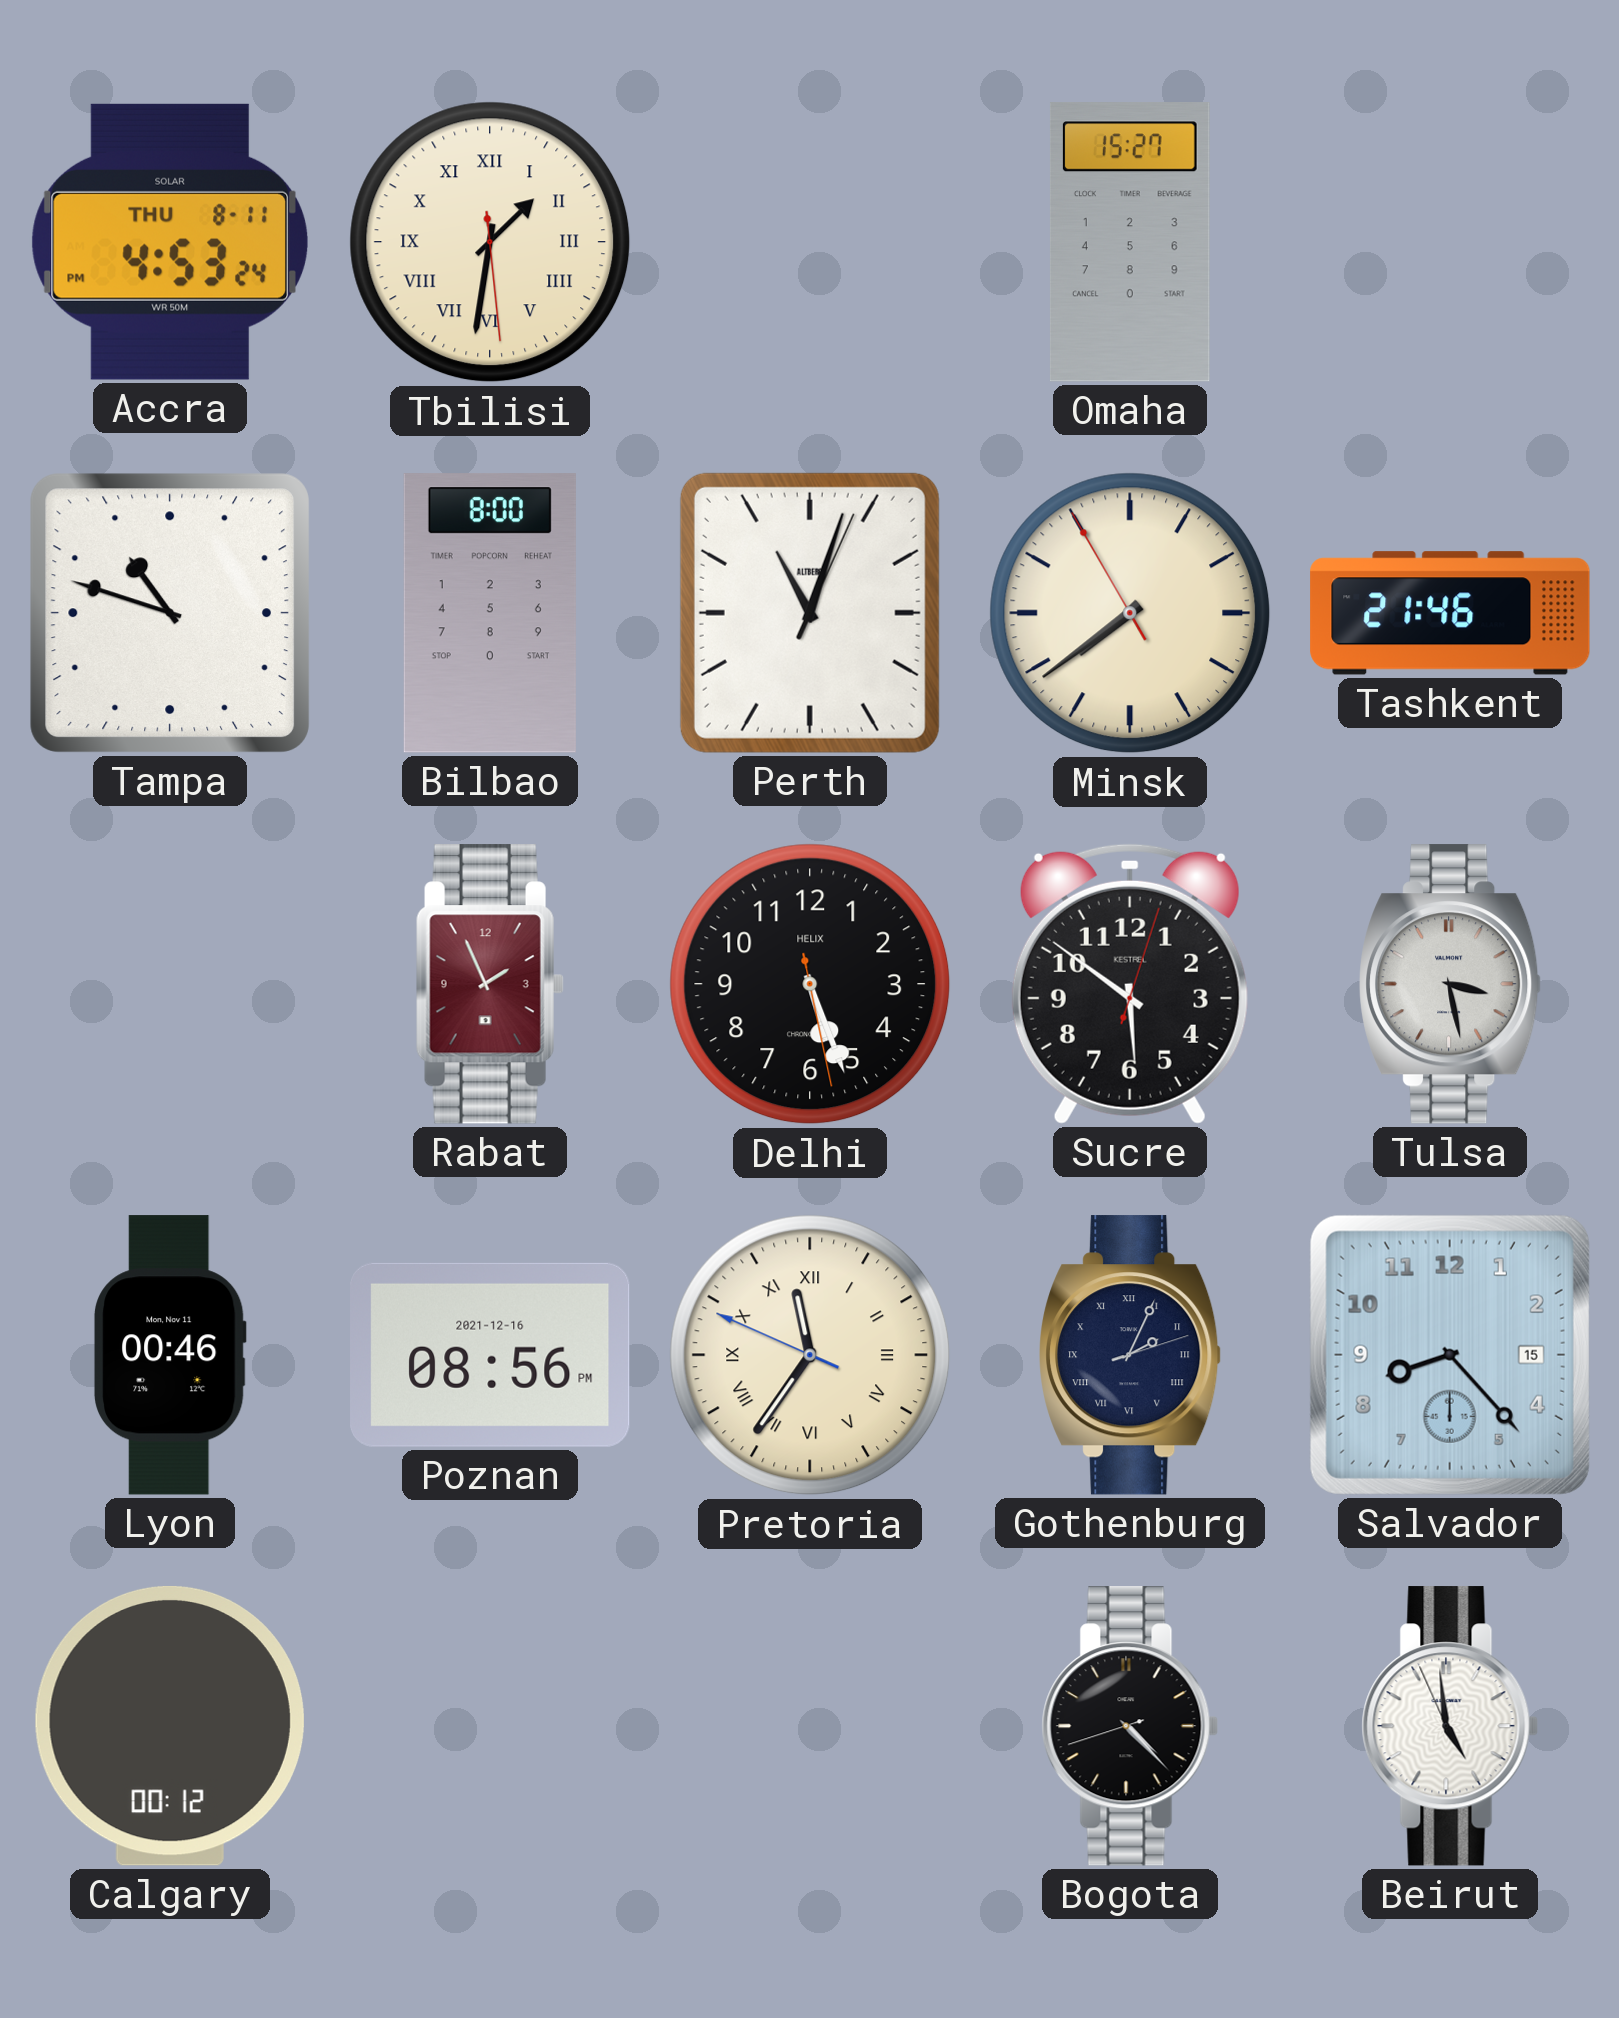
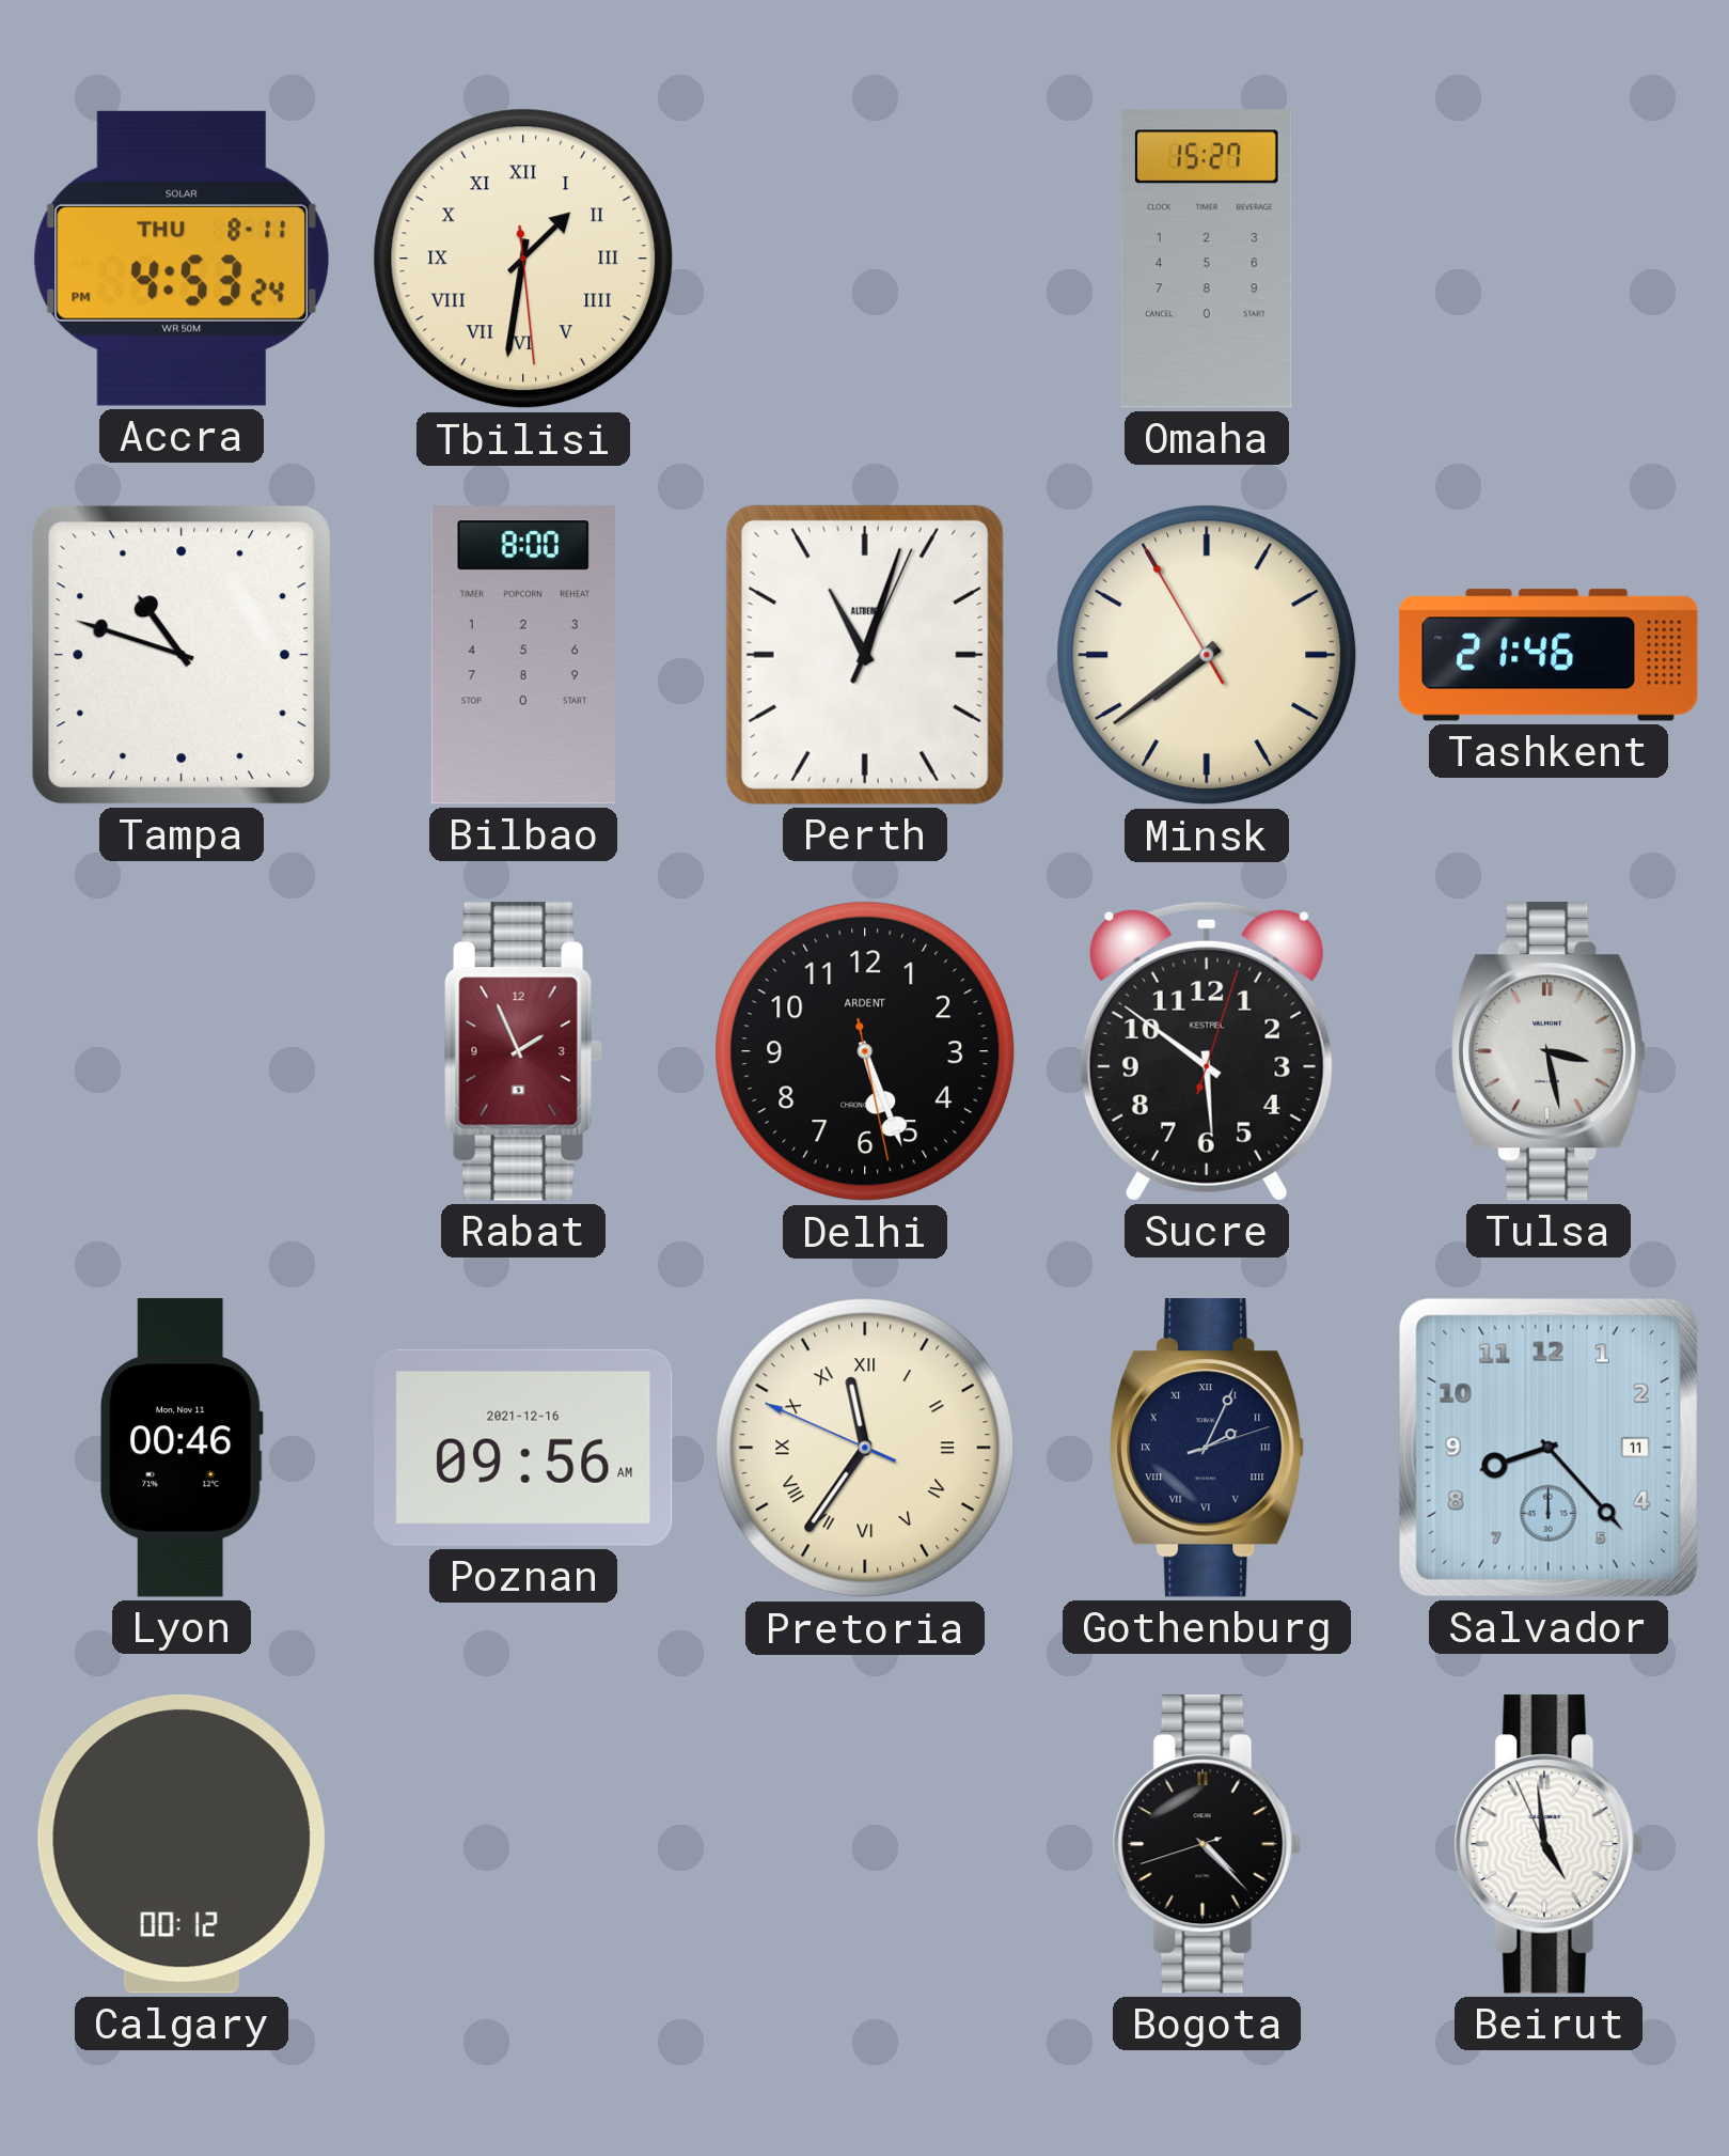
Delhi brand: HELIX -> ARDENT
Poznan: 08:56 -> 09:56
Salvador date: 15 -> 11
